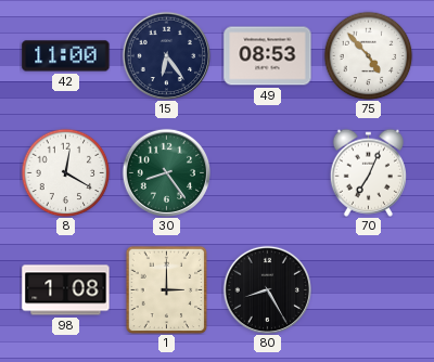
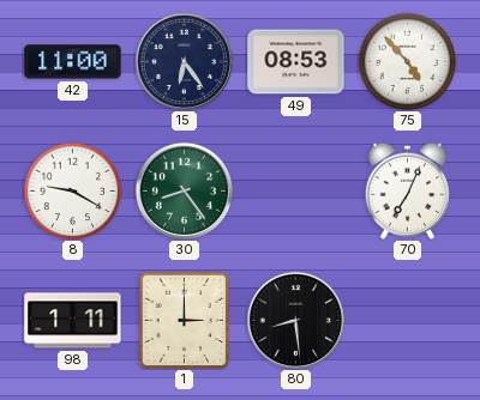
8: 12:20 -> 9:20
98: 1:08 -> 1:11
80: 8:25 -> 8:29
